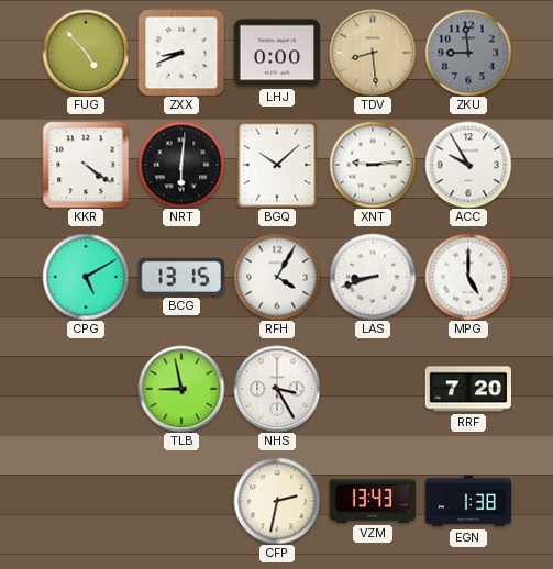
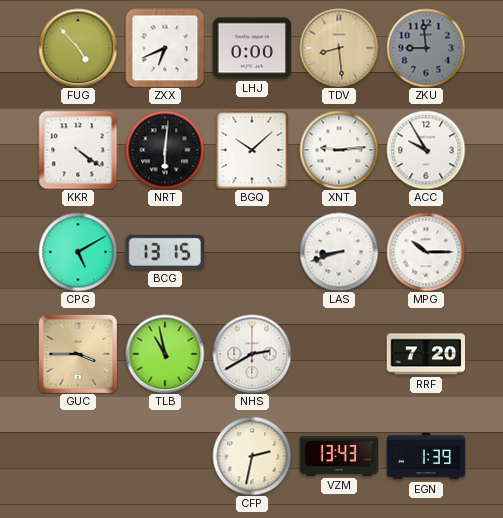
ZXX: 8:41 -> 6:41
RFH: 4:05 -> none
MPG: 5:00 -> 10:15
GUC: none -> 3:45
TLB: 8:58 -> 10:58
NHS: 3:25 -> 2:40
EGN: 1:38 -> 1:39
